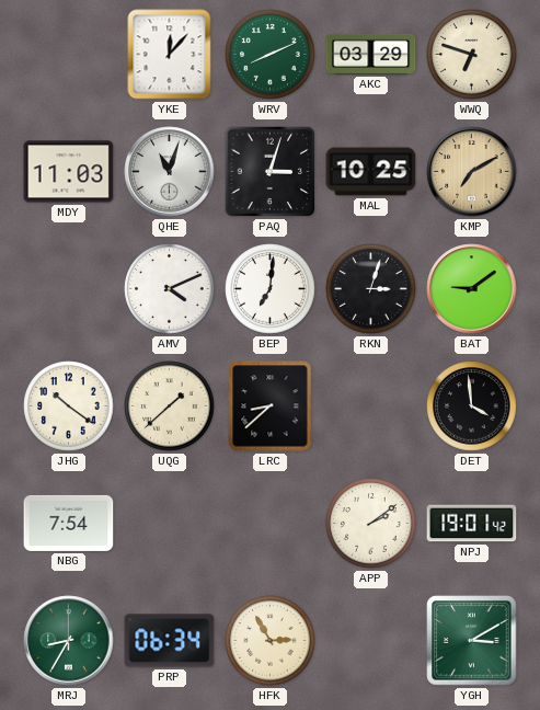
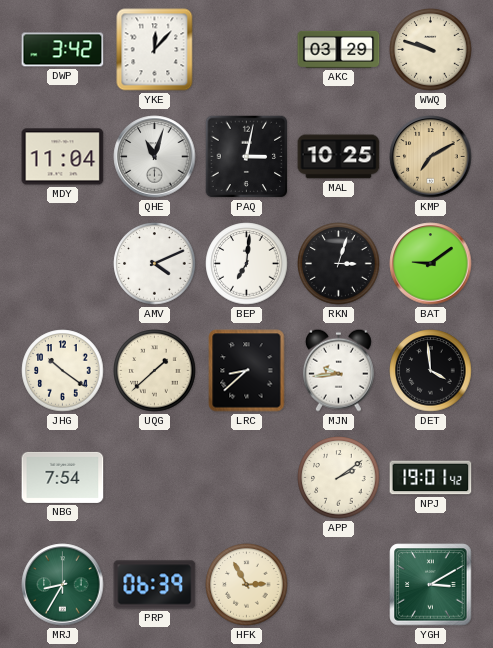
DWP: none -> 3:42
WRV: 8:11 -> none
WWQ: 6:48 -> 9:48
MDY: 11:03 -> 11:04
PAQ: 3:03 -> 3:02
MJN: none -> 9:44
PRP: 06:34 -> 06:39
